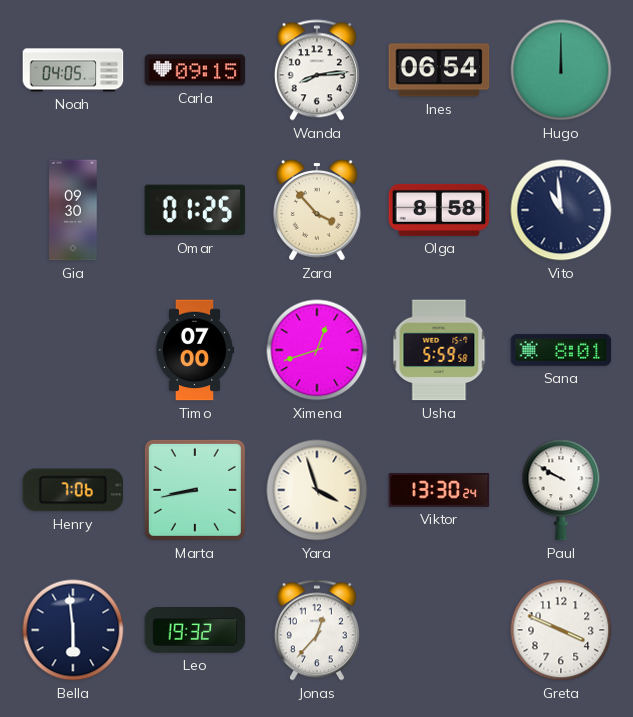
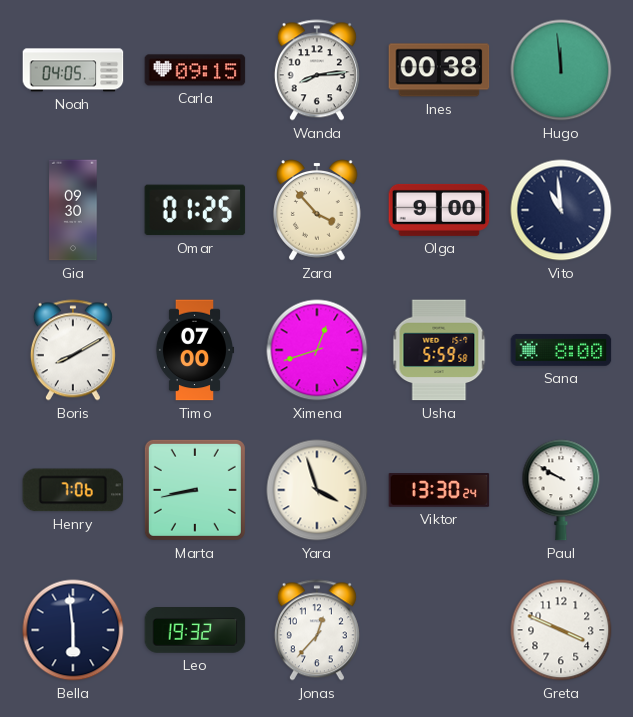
Ines: 06:54 -> 00:38
Hugo: 12:00 -> 11:59
Olga: 8:58 -> 9:00
Boris: none -> 8:10
Sana: 8:01 -> 8:00
